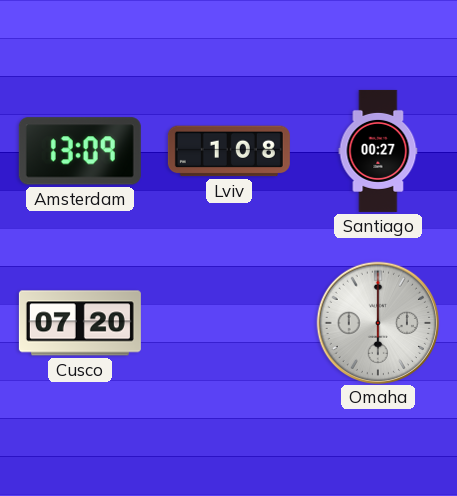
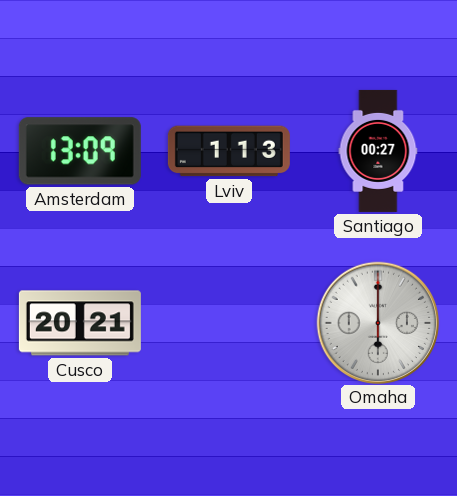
Lviv: 1:08 -> 1:13
Cusco: 07:20 -> 20:21
